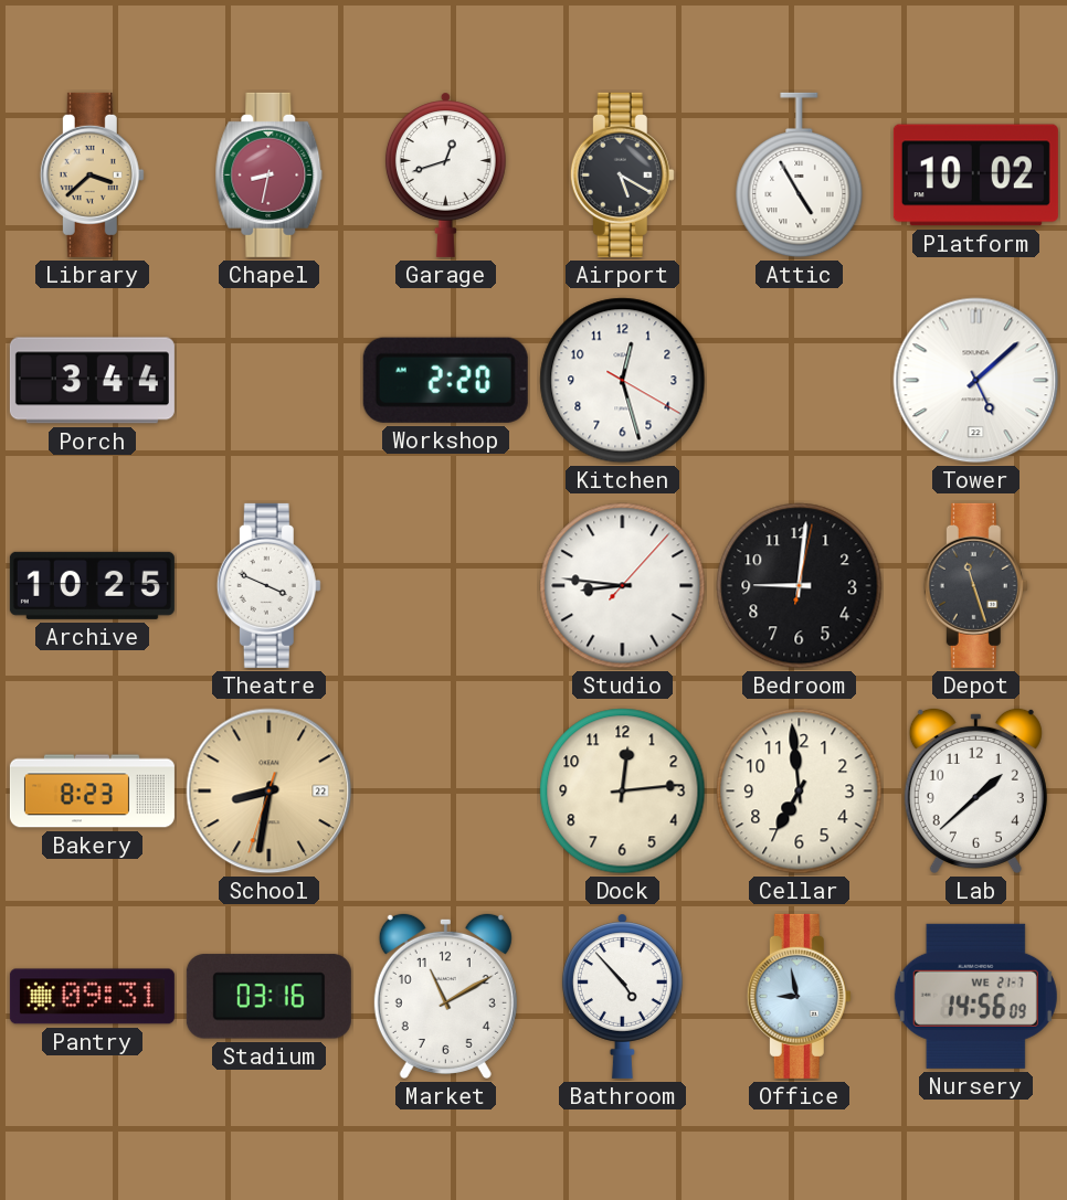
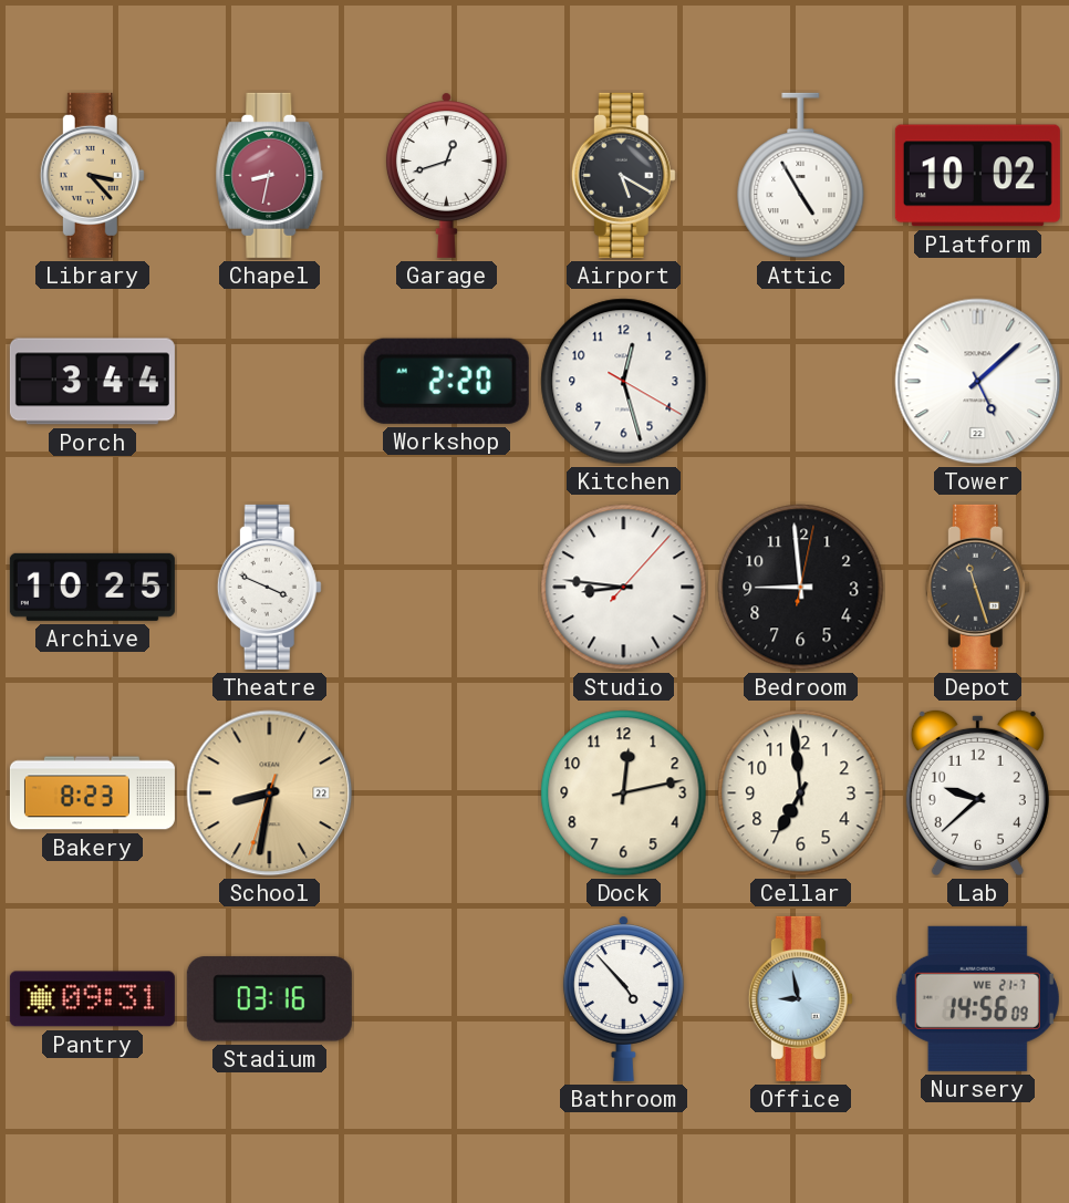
Library: 3:38 -> 3:23
Bedroom: 9:01 -> 8:59
Dock: 12:14 -> 12:13
Lab: 1:38 -> 9:38
Market: 11:10 -> none
